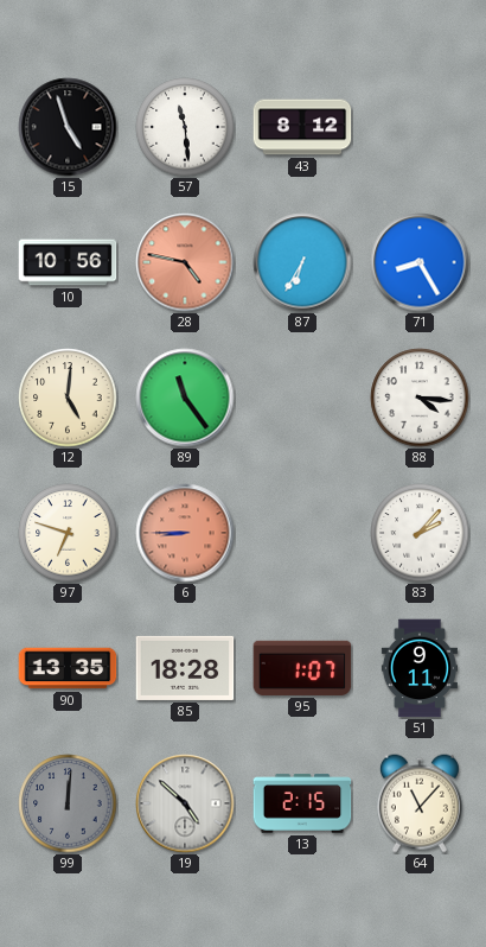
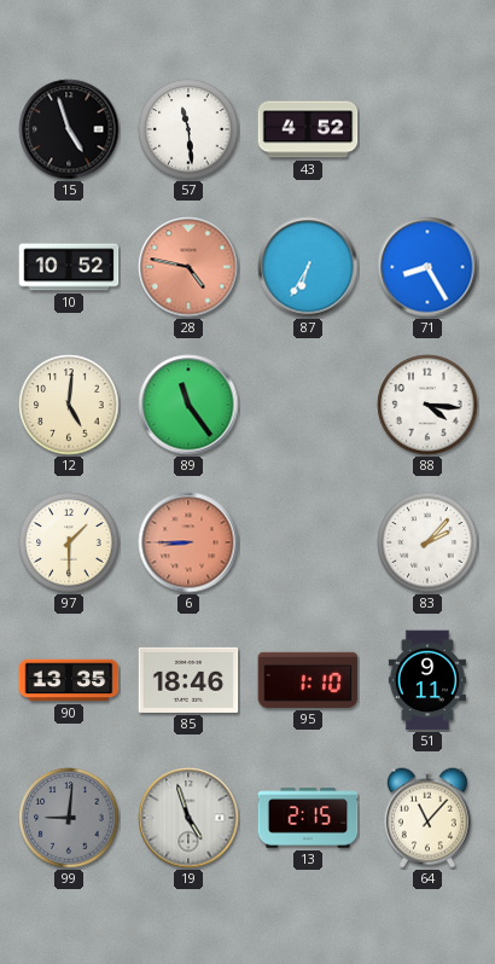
43: 8:12 -> 4:52
10: 10:56 -> 10:52
97: 6:48 -> 1:30
85: 18:28 -> 18:46
95: 1:07 -> 1:10
99: 12:01 -> 9:01
19: 4:52 -> 4:57
